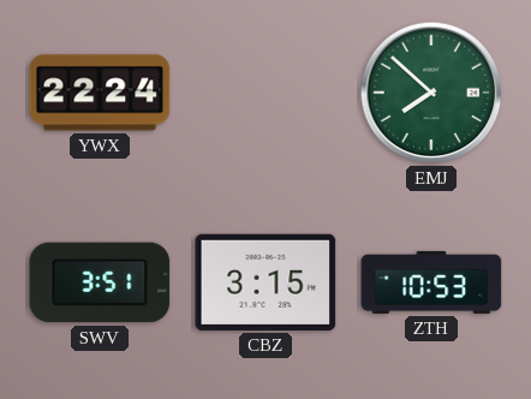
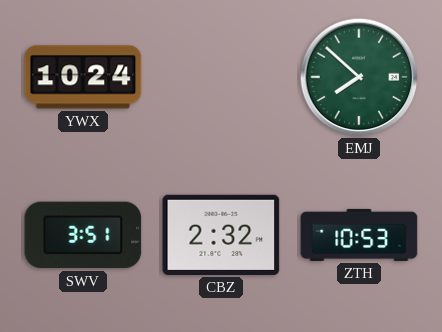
YWX: 22:24 -> 10:24
CBZ: 3:15 -> 2:32
